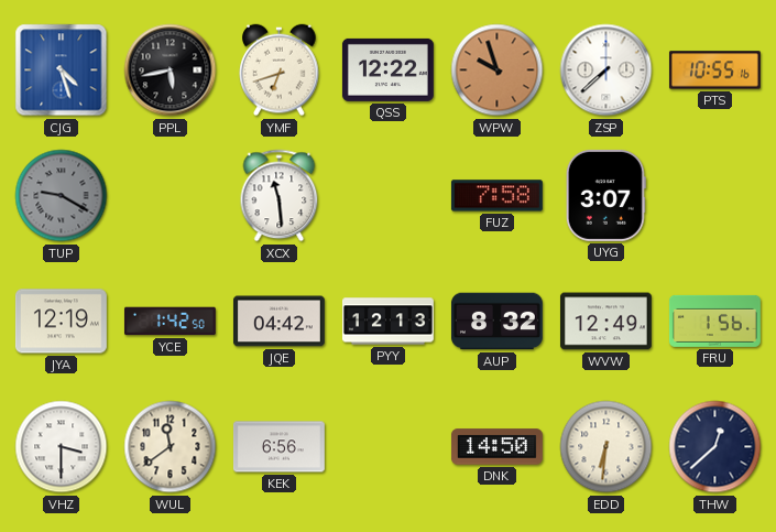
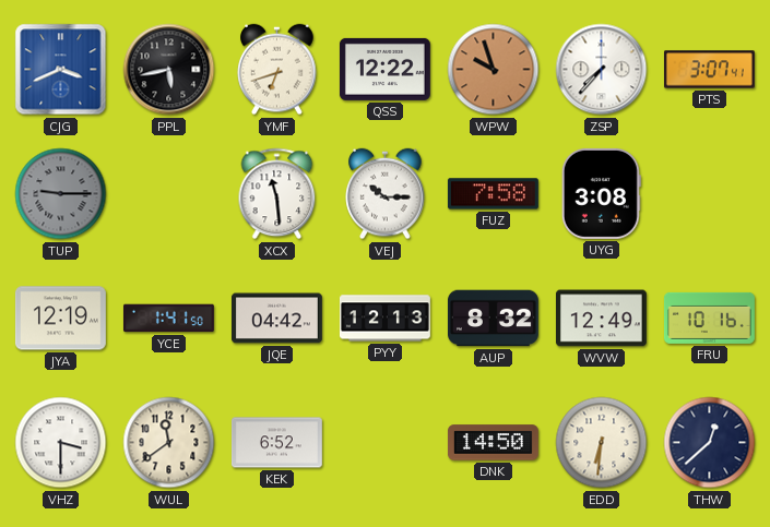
CJG: 4:27 -> 3:41
ZSP: 7:38 -> 7:37
PTS: 10:55 -> 3:07
TUP: 9:20 -> 9:15
VEJ: none -> 10:15
UYG: 3:07 -> 3:08
YCE: 1:42 -> 1:41
FRU: 1:56 -> 10:16
KEK: 6:56 -> 6:52
